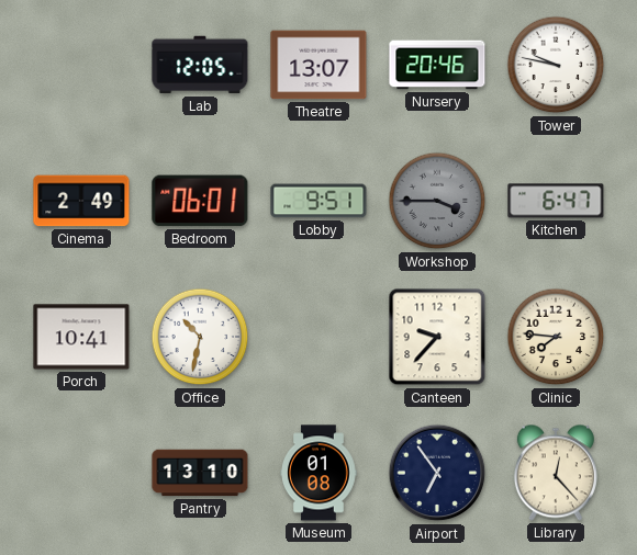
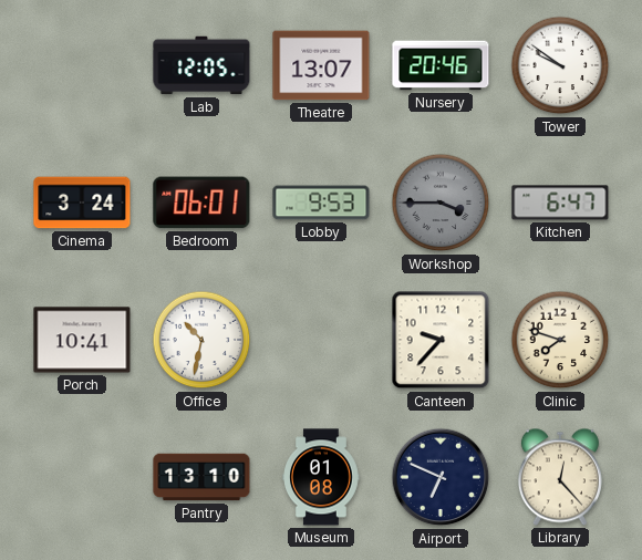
Tower: 9:47 -> 9:51
Cinema: 2:49 -> 3:24
Lobby: 9:51 -> 9:53
Clinic: 7:46 -> 7:48
Airport: 6:54 -> 6:49
